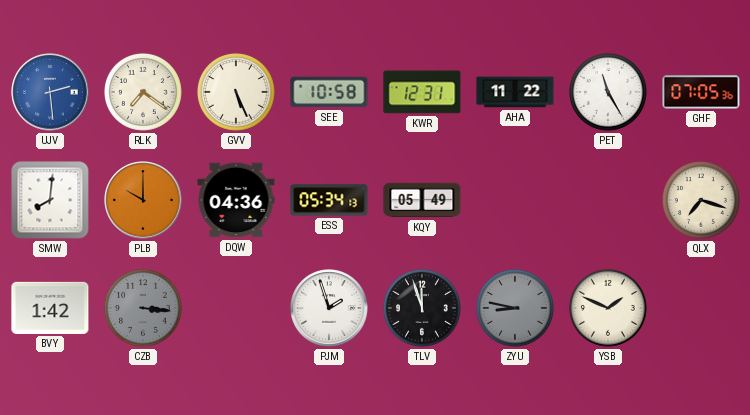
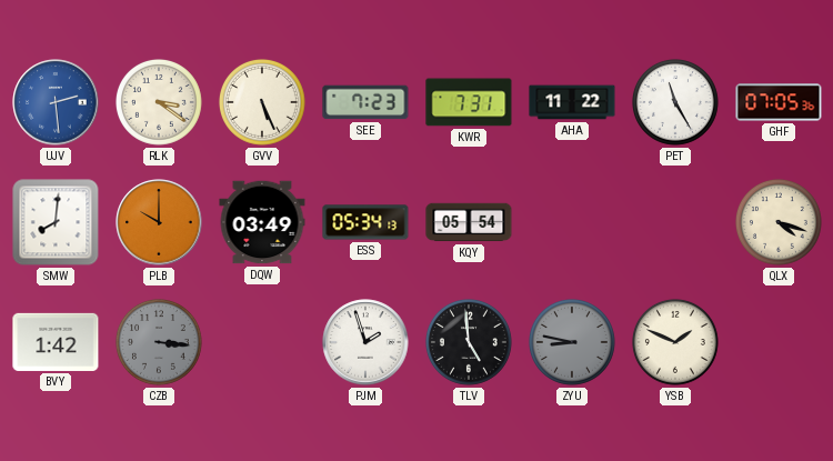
RLK: 7:21 -> 3:21
SEE: 10:58 -> 7:23
KWR: 12:31 -> 7:31
DQW: 04:36 -> 03:49
KQY: 05:49 -> 05:54
QLX: 7:18 -> 4:18
TLV: 11:57 -> 4:59
